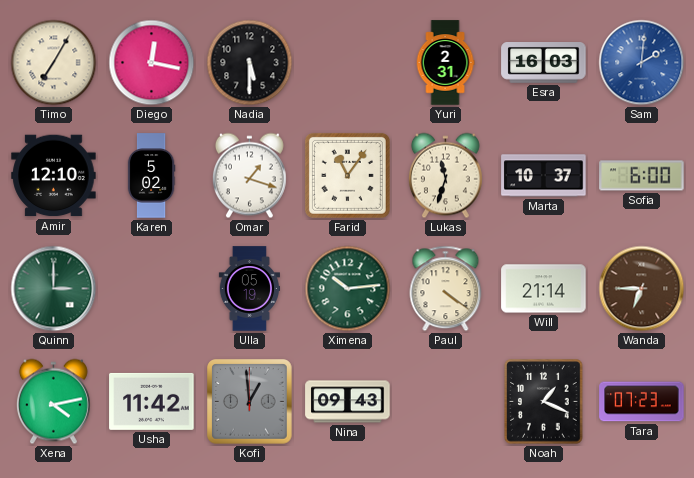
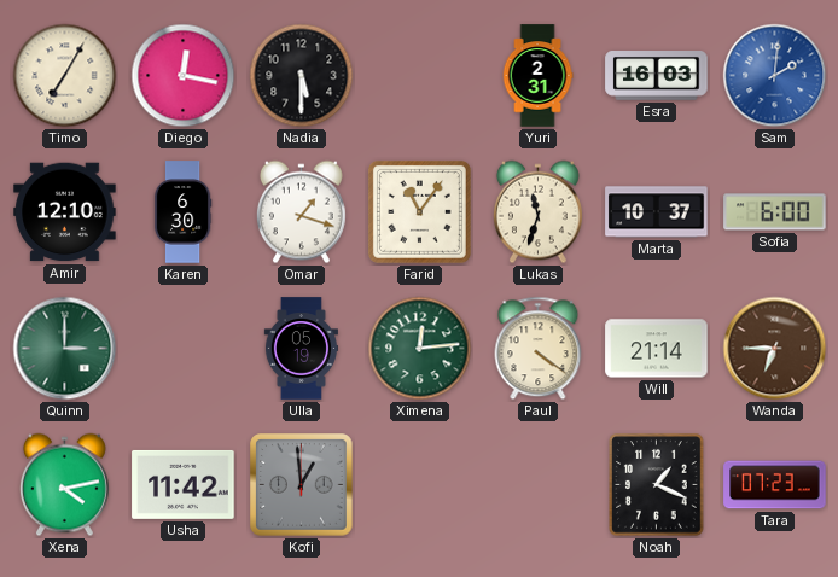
Karen: 5:02 -> 6:30
Ximena: 10:14 -> 12:14
Nina: 09:43 -> none
